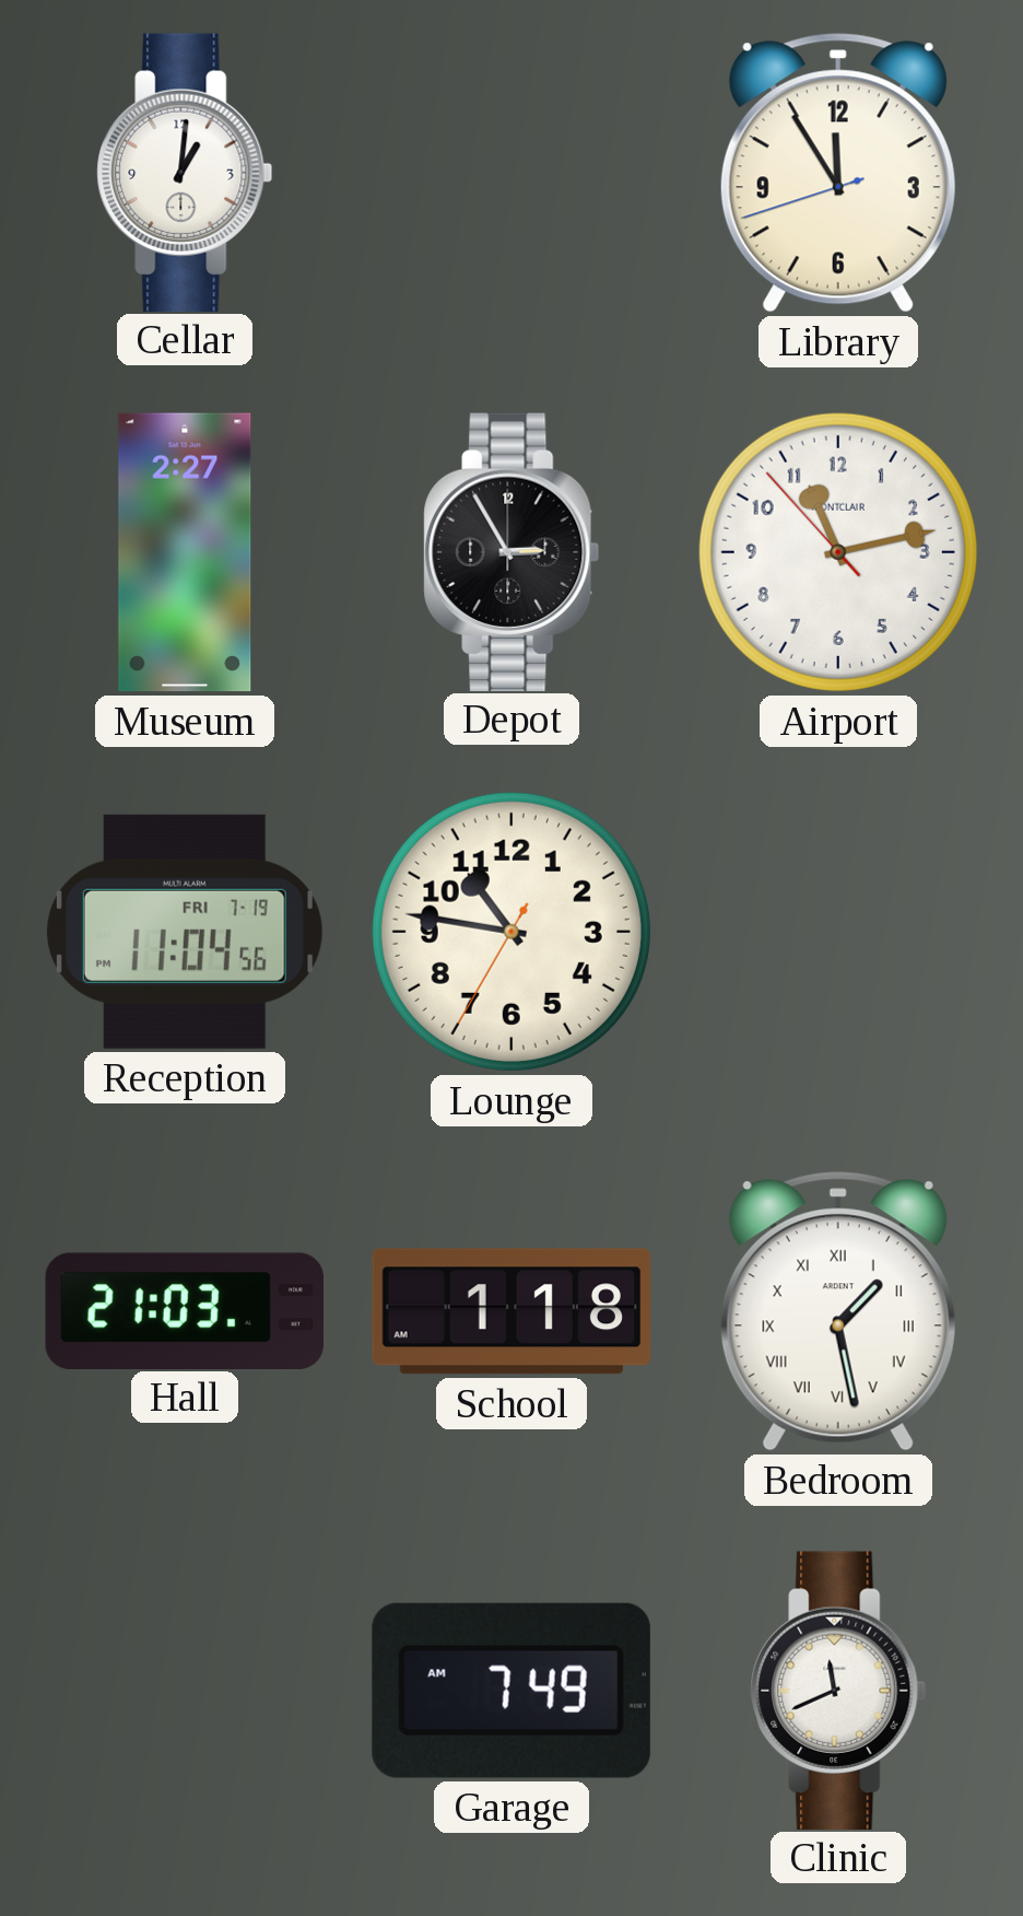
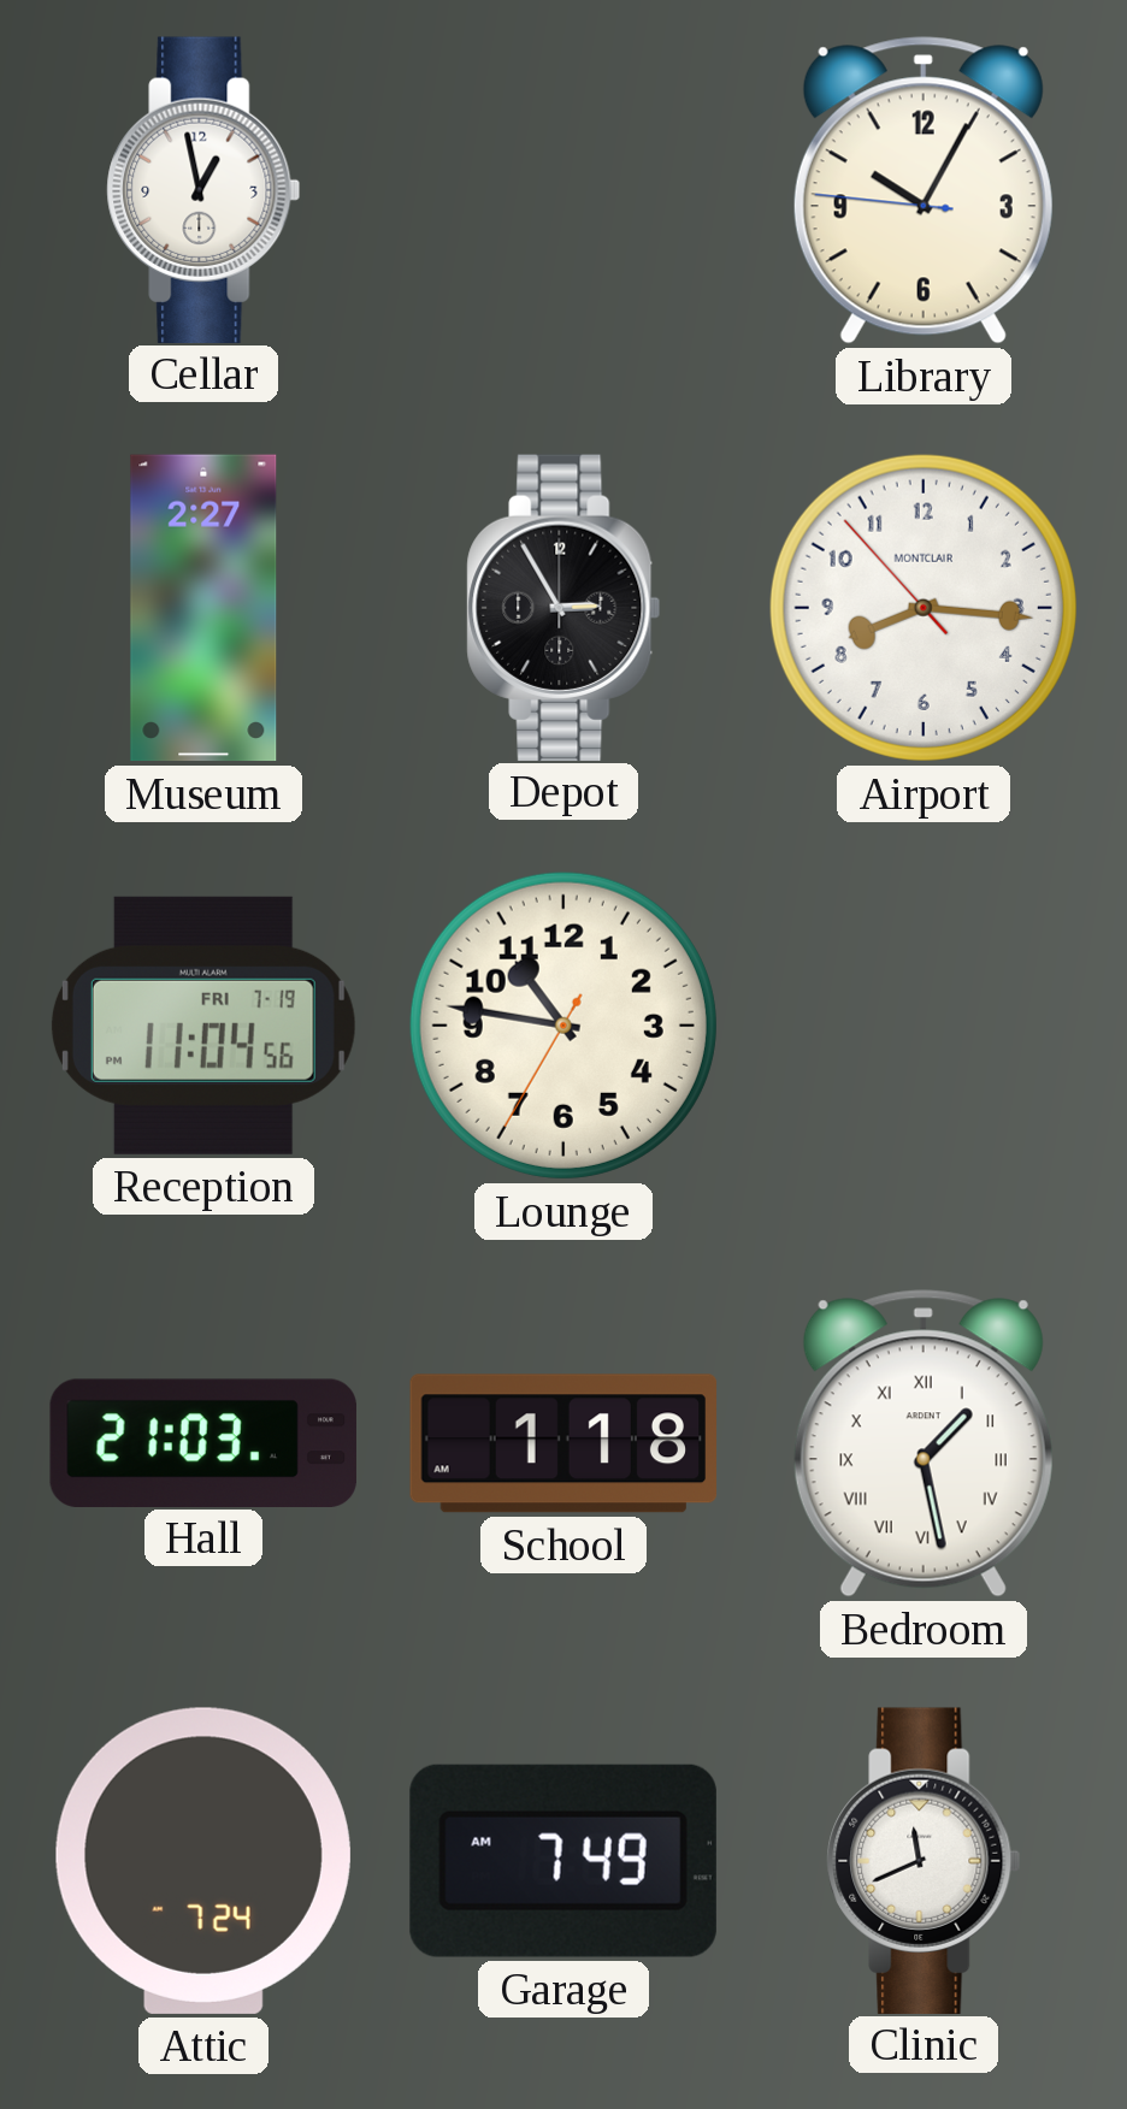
Cellar: 1:01 -> 12:58
Library: 11:54 -> 10:04
Airport: 11:12 -> 8:15
Attic: none -> 7:24
